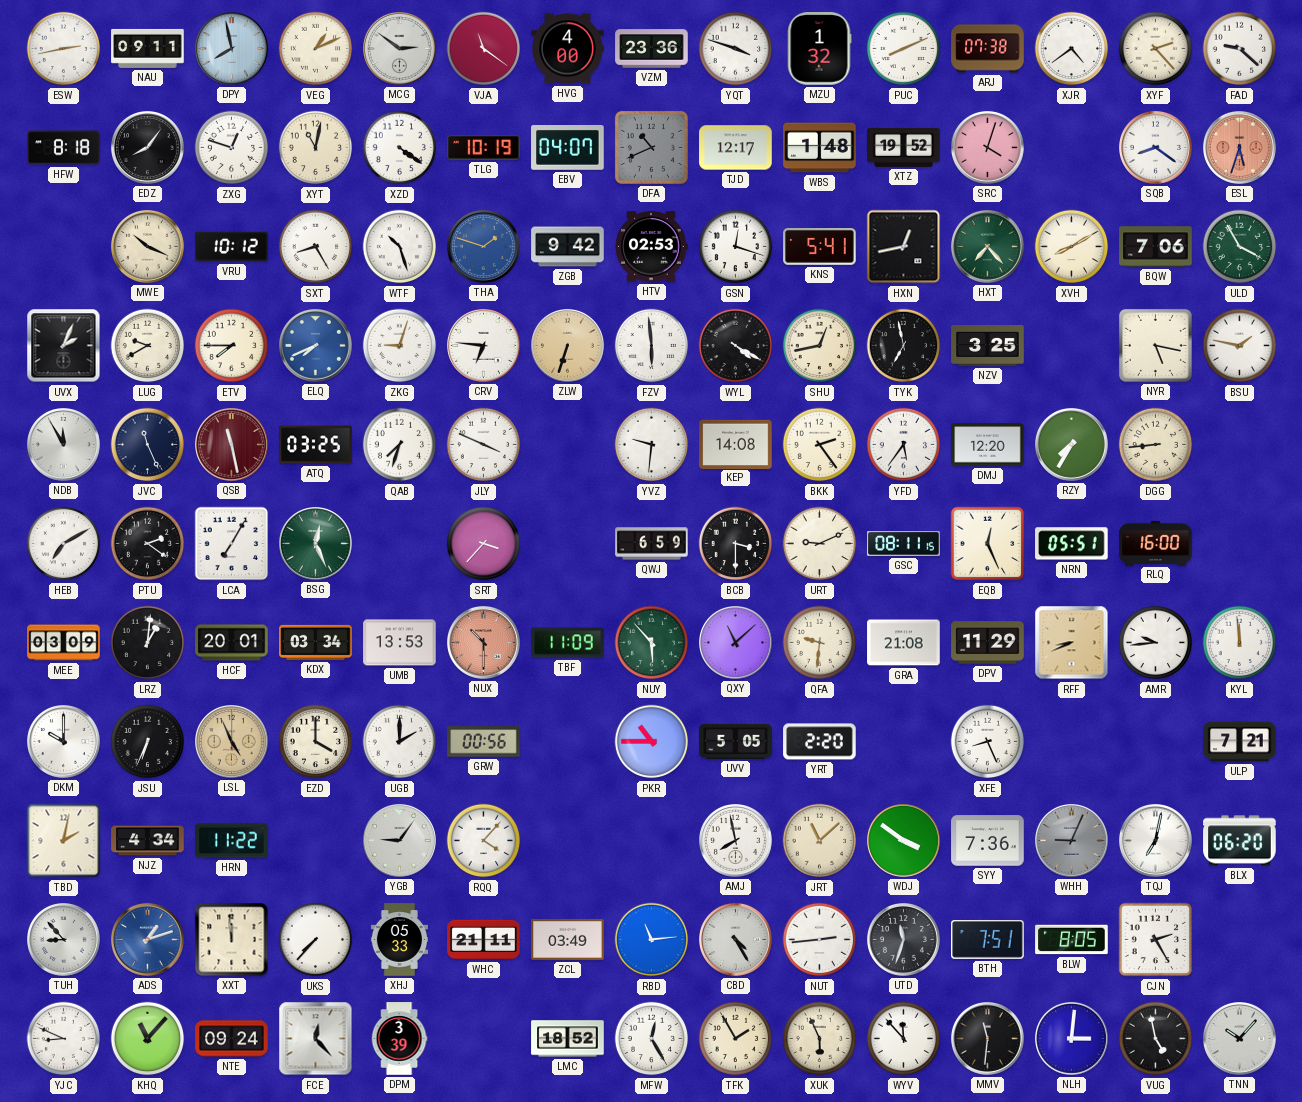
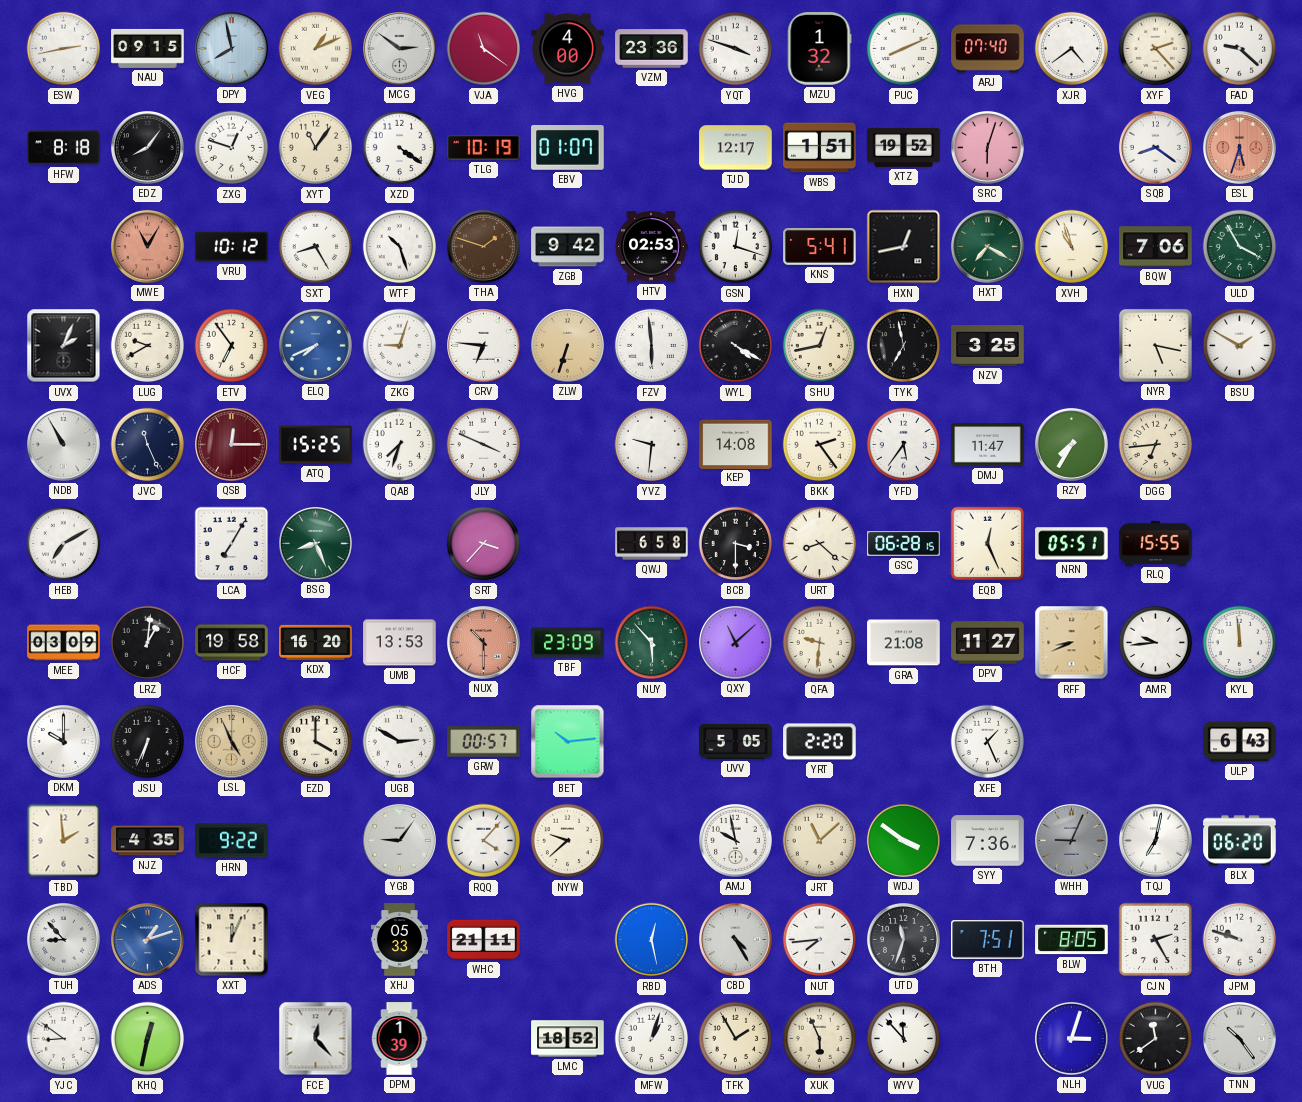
NAU: 09:11 -> 09:15
ARJ: 07:38 -> 07:40
XYT: 11:02 -> 11:06
EBV: 04:07 -> 01:07
DFA: 10:41 -> none
WBS: 1:48 -> 1:51
SRC: 4:03 -> 6:03
MWE: 10:19 -> 11:05
MWE dial: cream -> salmon
THA dial: blue -> brown
HXT: 7:23 -> 7:20
XVH: 8:10 -> 10:57
ETV: 7:45 -> 6:54
BSU: 1:47 -> 1:50
NDB: 11:55 -> 10:55
QSB: 11:28 -> 12:15
ATQ: 03:25 -> 15:25
DMJ: 12:20 -> 11:47
DGG: 8:44 -> 6:44
PTU: 2:21 -> none
BSG: 12:26 -> 8:26
QWJ: 6:59 -> 6:58
URT: 9:11 -> 8:22
GSC: 08:11 -> 06:28
RLQ: 16:00 -> 15:55
HCF: 20:01 -> 19:58
KDX: 03:34 -> 16:20
TBF: 11:09 -> 23:09
DPV: 11:29 -> 11:27
UGB: 2:00 -> 2:50
GRW: 00:56 -> 00:57
BET: none -> 10:14
PKR: 10:45 -> none
XFE: 8:26 -> 1:26
ULP: 7:21 -> 6:43
TBD: 2:02 -> 1:59
NJZ: 4:34 -> 4:35
HRN: 11:22 -> 9:22
NYW: none -> 9:38
AMJ: 7:58 -> 9:58
XXT: 11:59 -> 12:04
UKS: 7:37 -> none
ZCL: 03:49 -> none
RBD: 11:14 -> 12:28
NUT: 2:44 -> 7:44
JPM: none -> 9:48
YJC: 8:49 -> 8:51
KHQ: 11:07 -> 12:32
NTE: 09:24 -> none
DPM: 3:39 -> 1:39
MFW: 12:25 -> 1:03
MMV: 11:31 -> none
NLH: 3:01 -> 3:03
VUG: 4:58 -> 11:39
TNN: 10:07 -> 10:24
